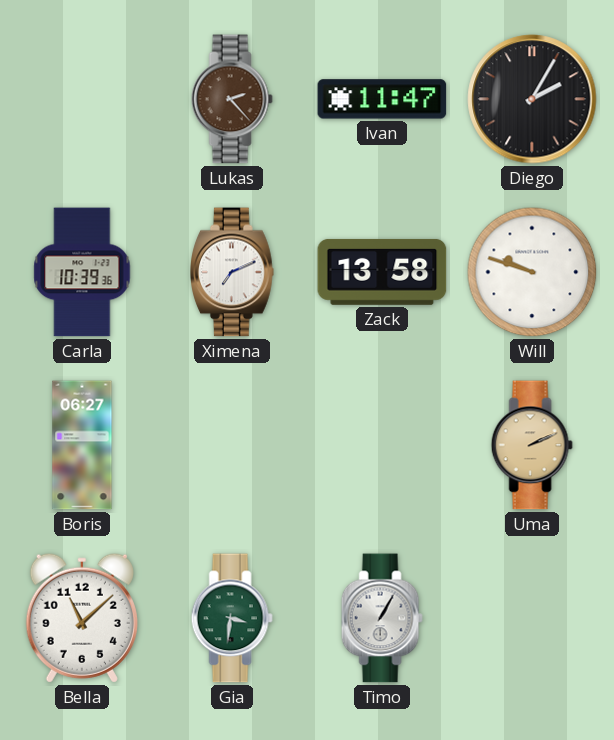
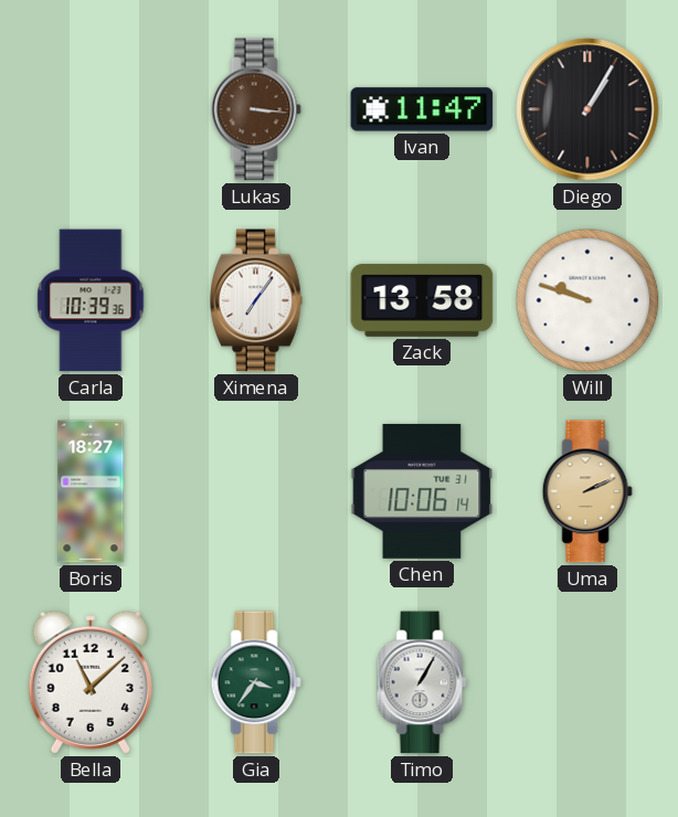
Lukas: 2:23 -> 3:16
Diego: 2:05 -> 1:05
Ximena: 7:11 -> 7:06
Boris: 06:27 -> 18:27
Chen: none -> 10:06
Gia: 3:31 -> 3:36
